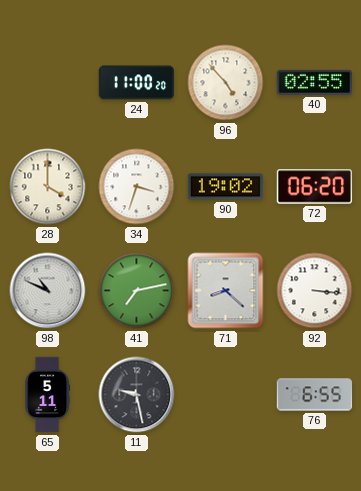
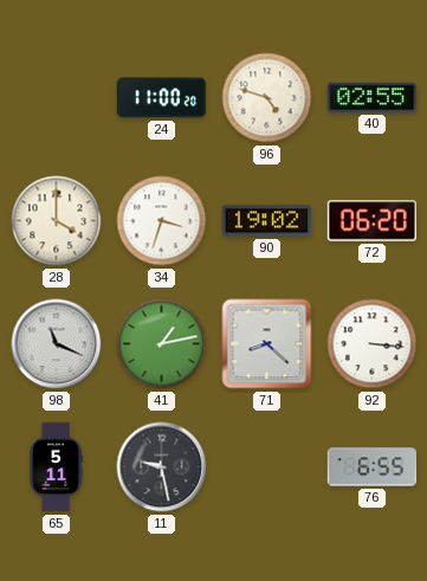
96: 4:53 -> 4:48
98: 10:49 -> 11:19
41: 7:13 -> 1:13
